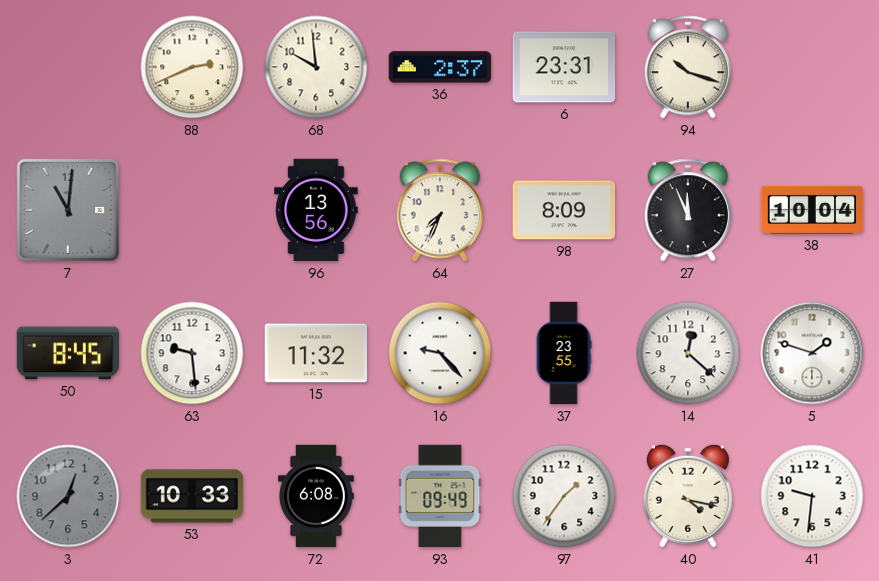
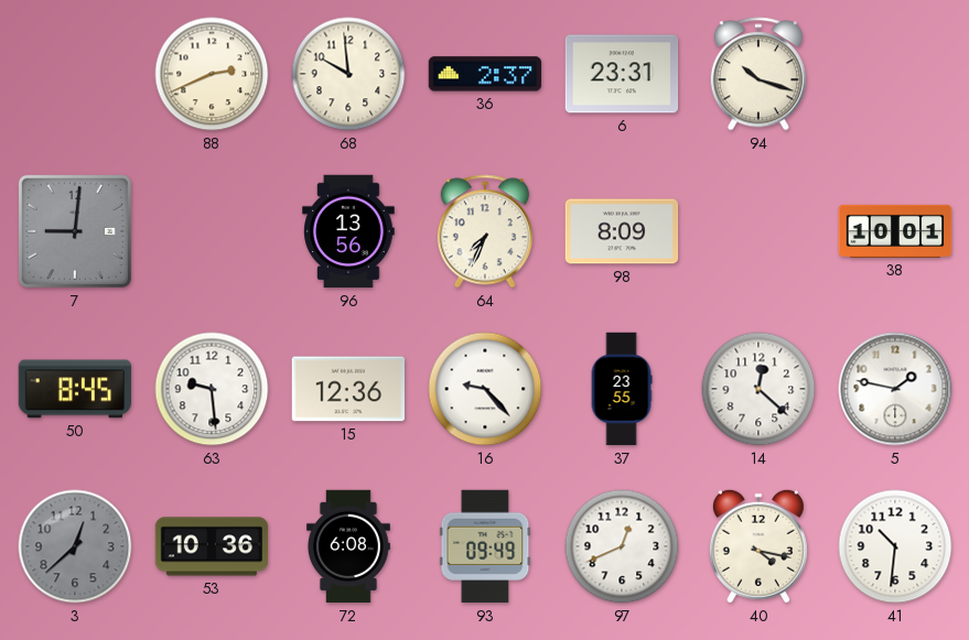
7: 11:01 -> 9:01
27: 11:56 -> none
38: 10:04 -> 10:01
15: 11:32 -> 12:36
5: 1:48 -> 1:47
53: 10:33 -> 10:36
97: 1:36 -> 12:41
41: 9:31 -> 10:31
